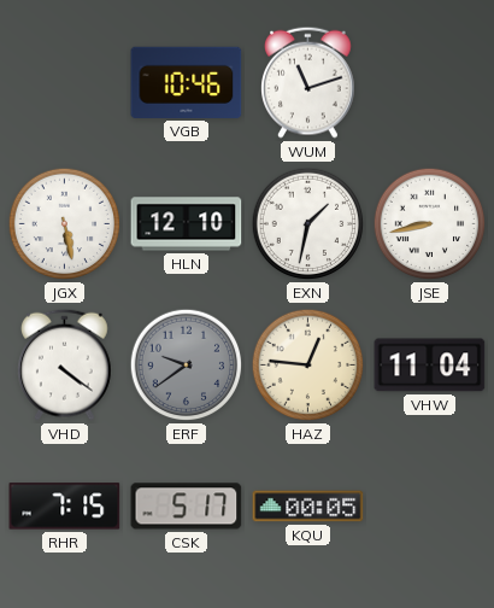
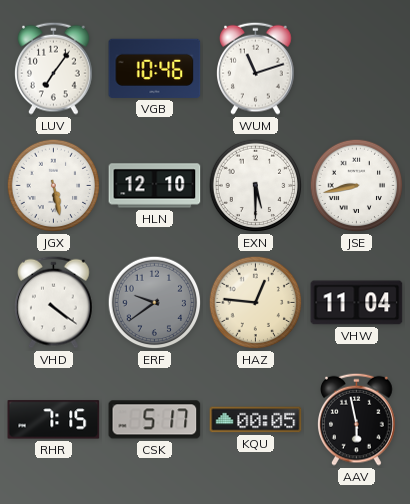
LUV: none -> 7:06
EXN: 1:32 -> 5:30
AAV: none -> 5:58
